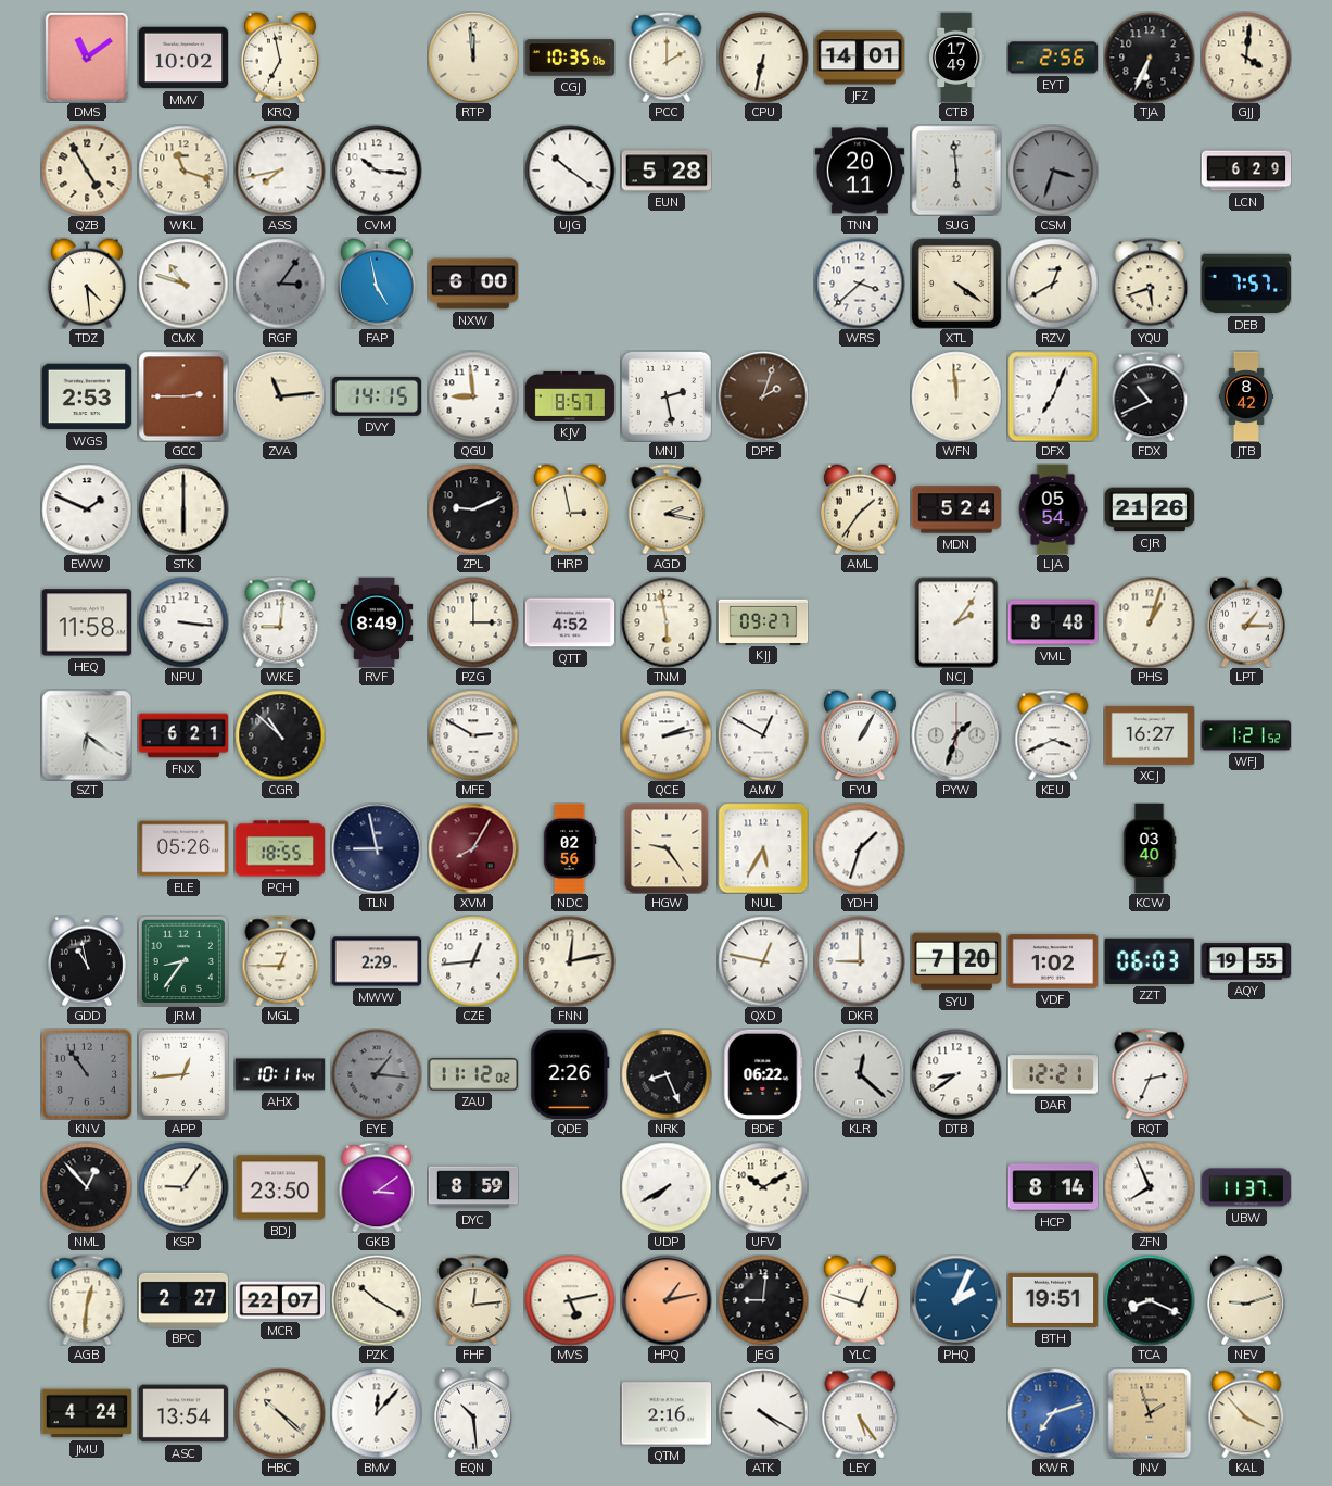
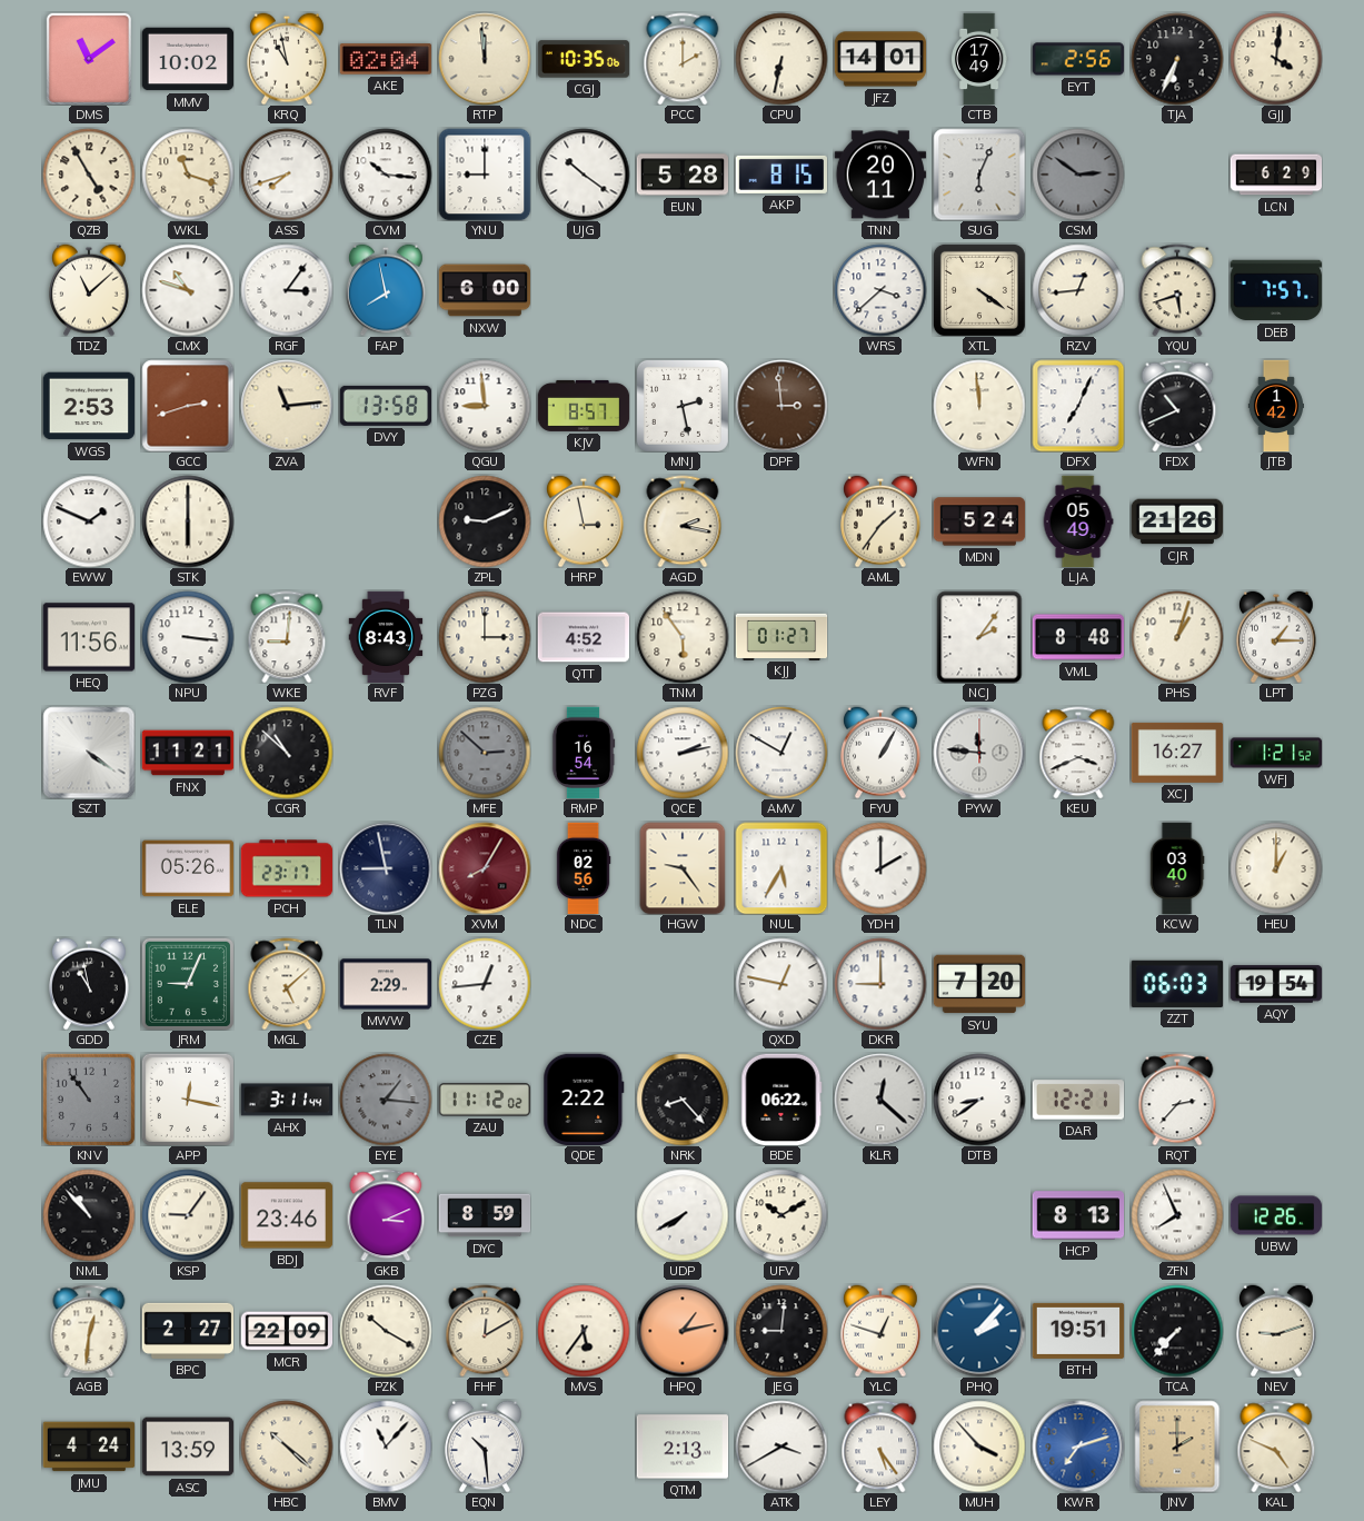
KRQ: 6:58 -> 10:58
AKE: none -> 02:04
ASS: 7:43 -> 7:42
YNU: none -> 9:00
AKP: none -> 8:15
SUG: 5:59 -> 6:04
CSM: 3:33 -> 2:51
TDZ: 4:29 -> 11:08
RGF dial: grey -> white
FAP: 4:58 -> 7:58
RZV: 12:40 -> 12:44
GCC: 2:45 -> 2:42
DVY: 14:15 -> 13:58
DPF: 2:03 -> 2:59
JTB: 8:42 -> 1:42
LJA: 05:54 -> 05:49
HEQ: 11:58 -> 11:56
RVF: 8:49 -> 8:43
TNM: 5:58 -> 5:54
KJJ: 09:27 -> 01:27
SZT: 6:21 -> 4:21
FNX: 6:21 -> 11:21
MFE: 2:50 -> 2:52
MFE dial: white -> grey
RMP: none -> 16:54
PYW: 1:33 -> 11:46
PCH: 18:55 -> 23:17
YDH: 1:33 -> 2:00
HEU: none -> 1:00
JRM: 8:36 -> 9:04
MGL: 12:45 -> 5:08
FNN: 12:13 -> none
VDF: 1:02 -> none
AQY: 19:55 -> 19:54
APP: 12:44 -> 12:17
AHX: 10:11 -> 3:11
QDE: 2:26 -> 2:22
NRK: 8:26 -> 8:23
RQT: 2:34 -> 2:37
NML: 12:53 -> 10:53
BDJ: 23:50 -> 23:46
GKB: 3:09 -> 3:11
HCP: 8:14 -> 8:13
UBW: 11:37 -> 12:26
MCR: 22:07 -> 22:09
FHF: 12:14 -> 12:10
MVS: 5:13 -> 5:36
PHQ: 2:04 -> 2:07
TCA: 8:19 -> 7:37
ASC: 13:54 -> 13:59
BMV: 12:07 -> 11:07
QTM: 2:16 -> 2:13
ATK: 4:20 -> 3:40
MUH: none -> 3:53
JNV: 1:57 -> 2:00
KAL: 3:53 -> 4:49
